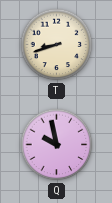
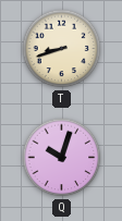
Q: 9:58 -> 10:03
